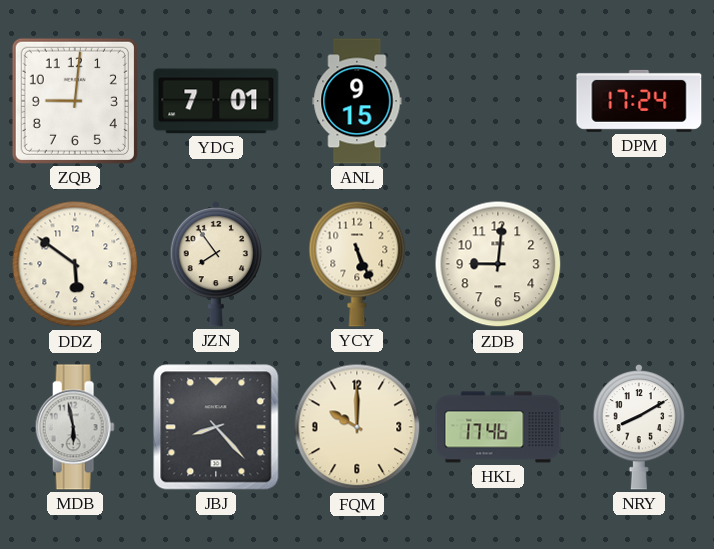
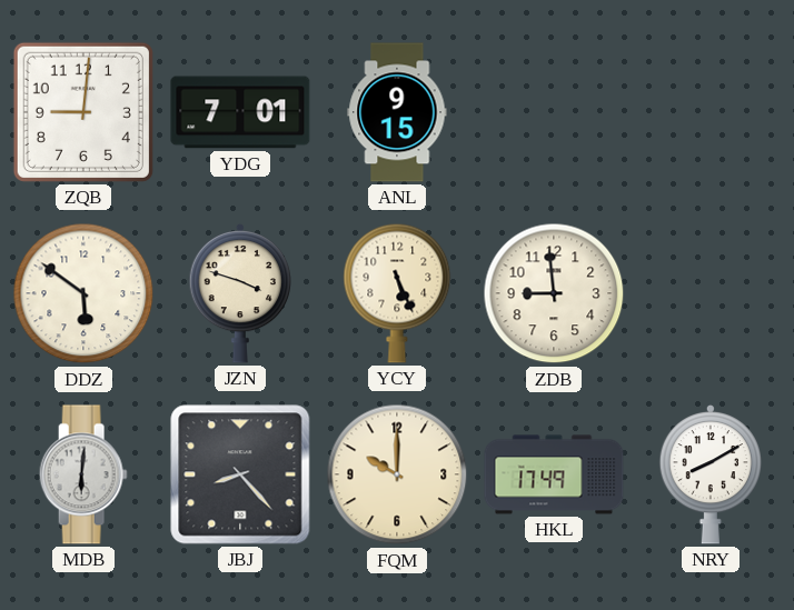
DPM: 17:24 -> none
JZN: 7:54 -> 3:48
ZDB: 9:01 -> 8:59
MDB: 5:58 -> 6:01
HKL: 17:46 -> 17:49
